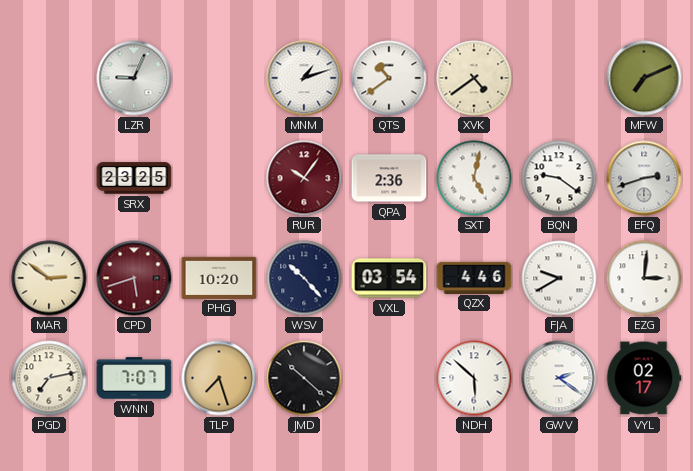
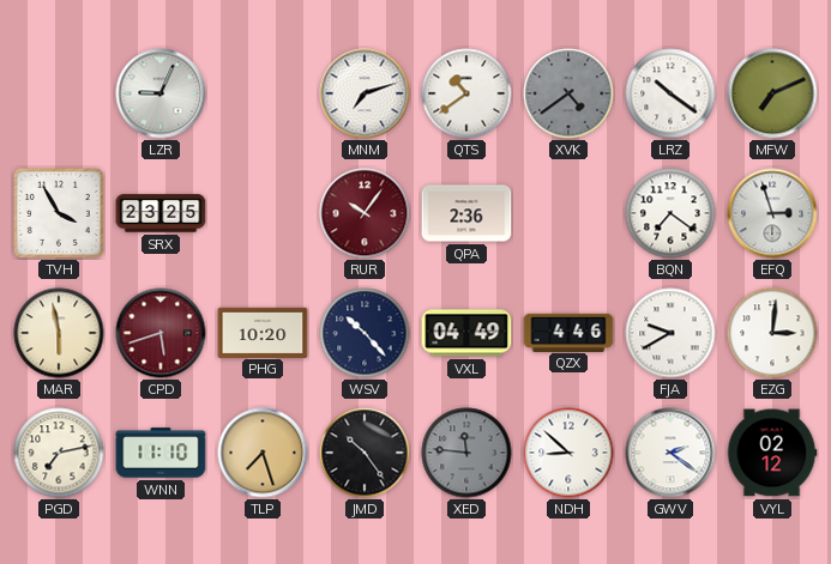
MNM: 1:12 -> 7:12
XVK dial: cream -> grey
LRZ: none -> 10:21
TVH: none -> 3:55
SXT: 5:02 -> none
BQN: 9:21 -> 7:21
EFQ: 2:42 -> 2:57
MAR: 2:51 -> 5:58
VXL: 03:54 -> 04:49
WNN: 7:07 -> 11:10
JMD: 10:22 -> 10:24
XED: none -> 11:46
NDH: 5:52 -> 8:52
VYL: 02:17 -> 02:12
